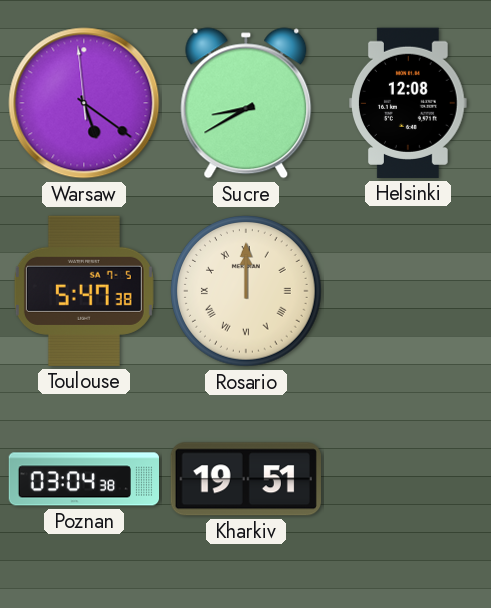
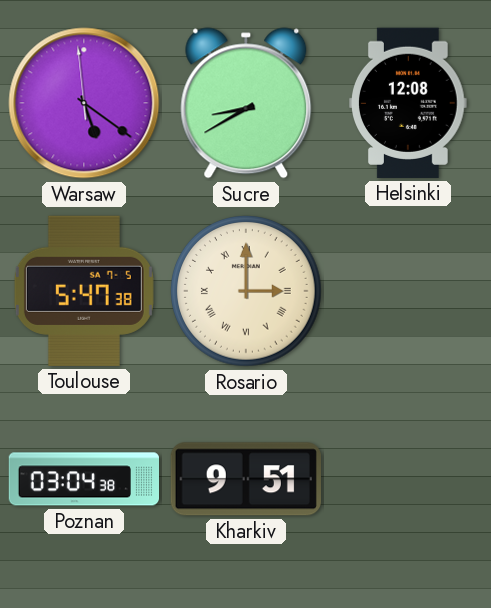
Rosario: 12:00 -> 3:00
Kharkiv: 19:51 -> 9:51
